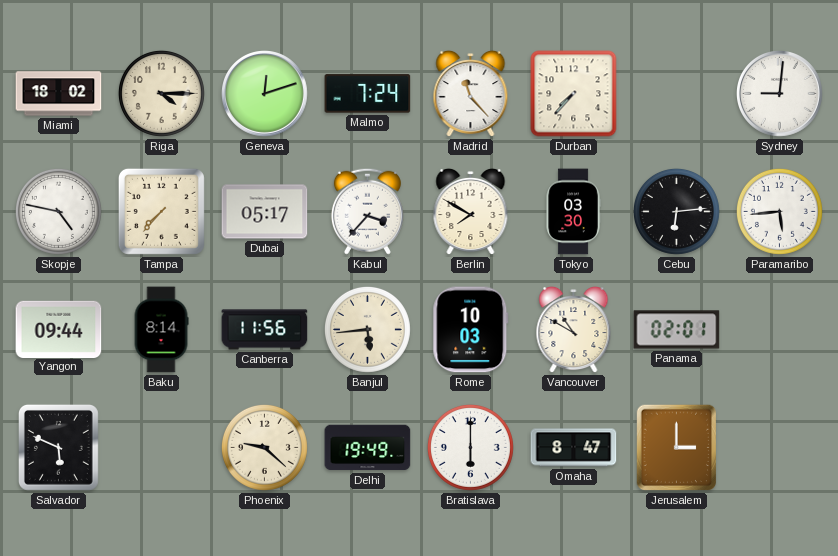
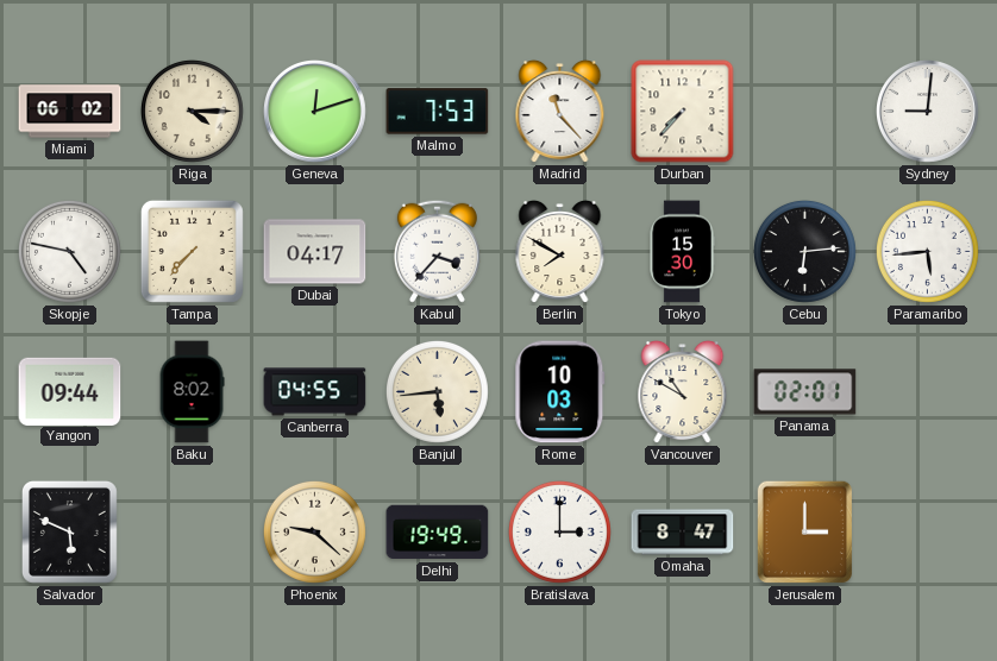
Miami: 18:02 -> 06:02
Malmo: 7:24 -> 7:53
Dubai: 05:17 -> 04:17
Tokyo: 03:30 -> 15:30
Baku: 8:14 -> 8:02
Canberra: 11:56 -> 04:55
Bratislava: 6:00 -> 3:00
